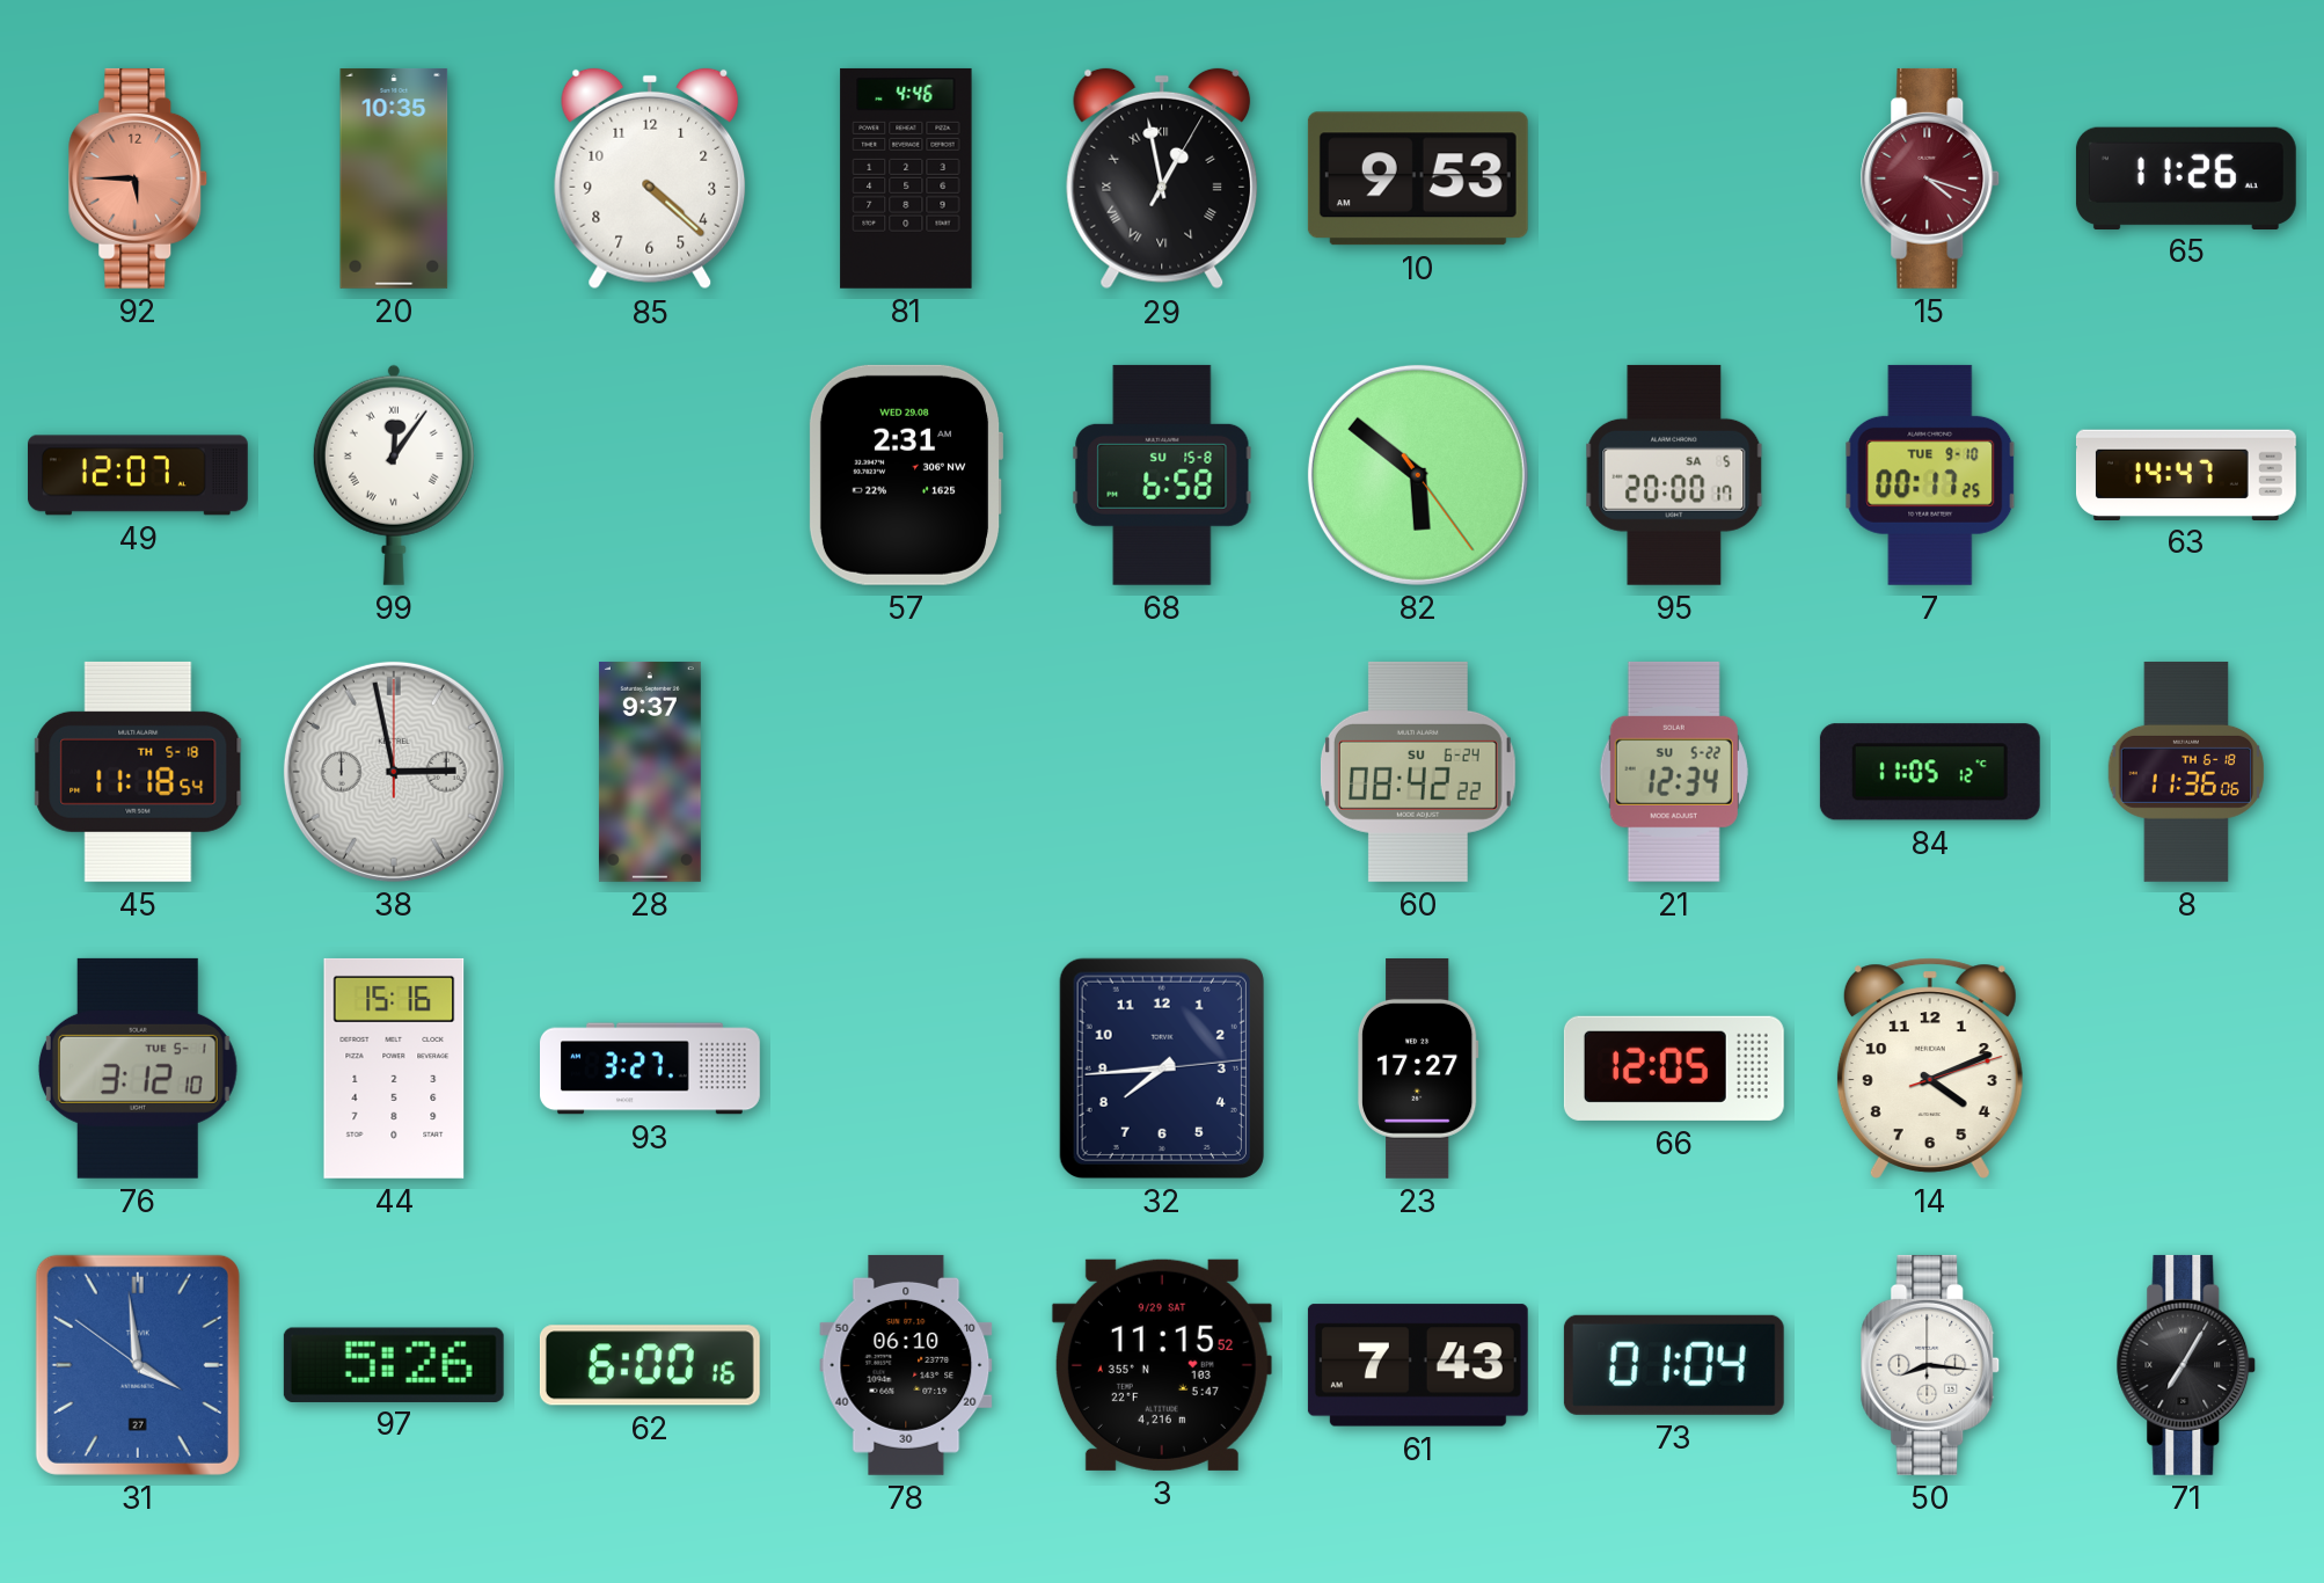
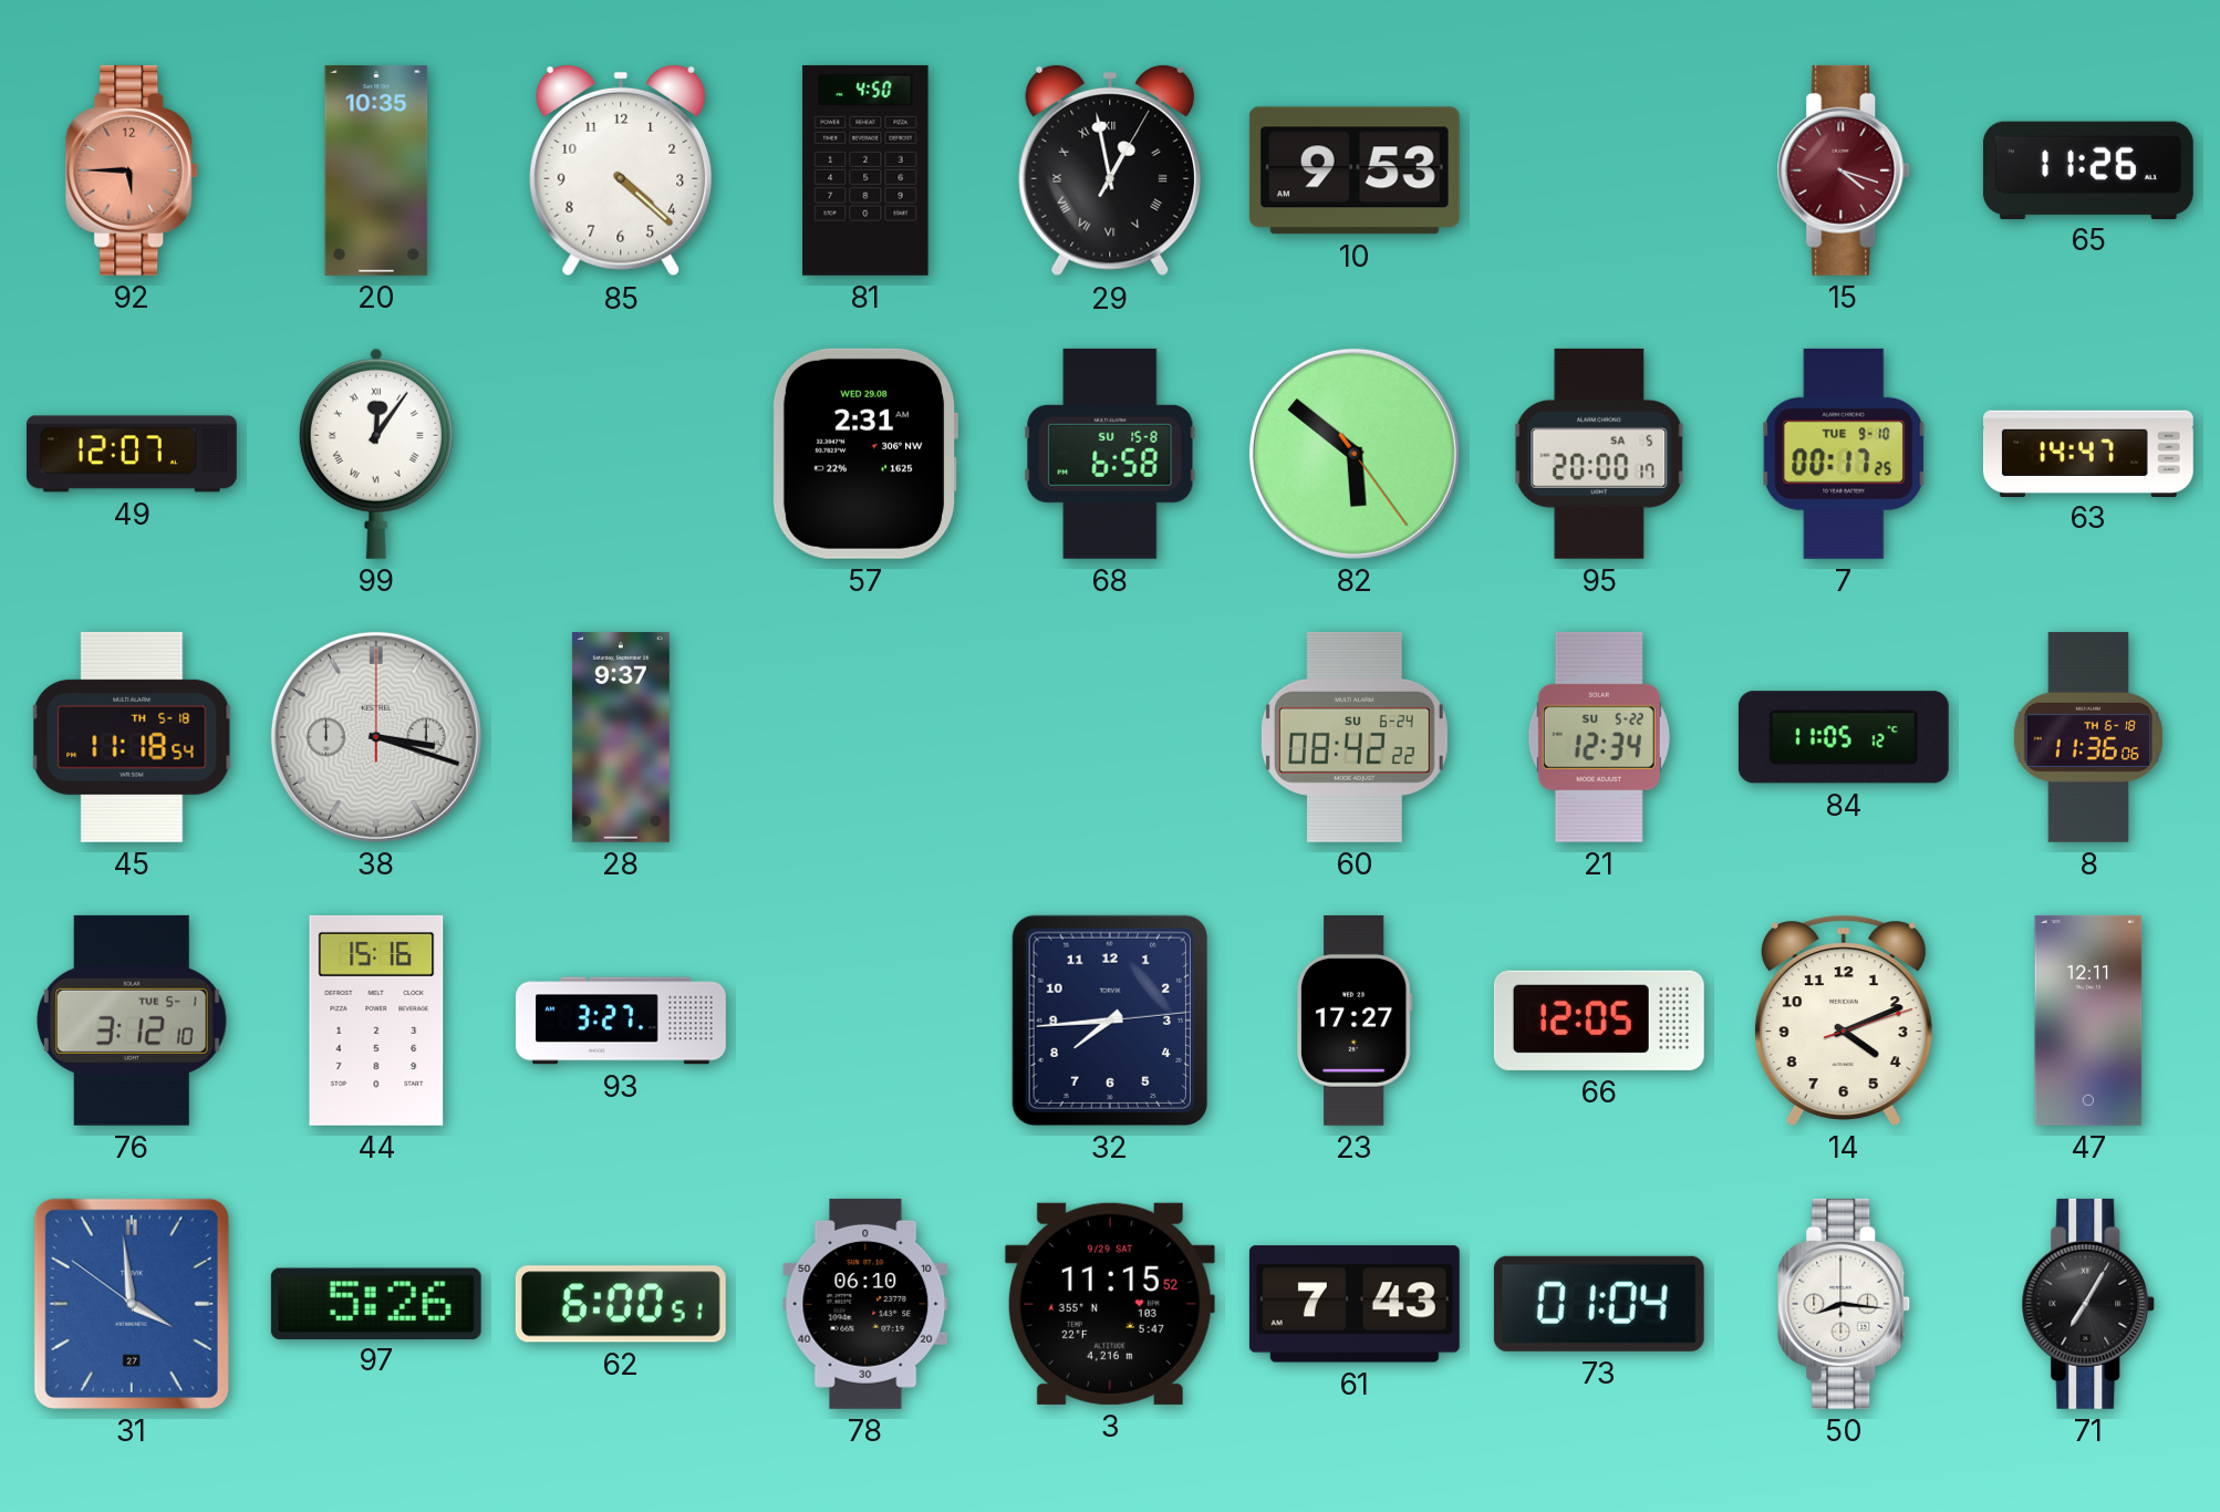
81: 4:46 -> 4:50
38: 2:58 -> 3:18
47: none -> 12:11
62: 6:00:16 -> 6:00:51
